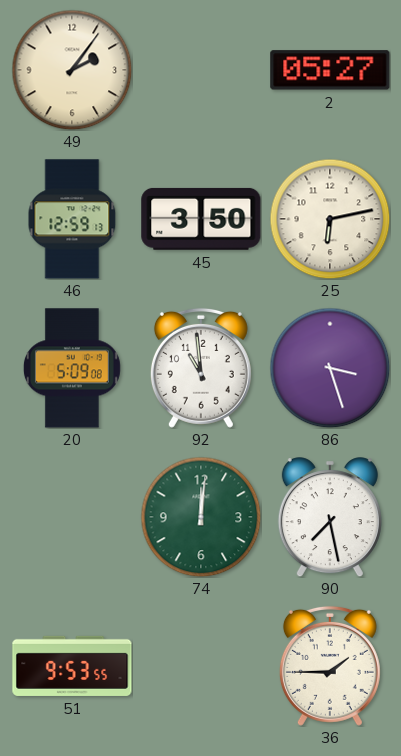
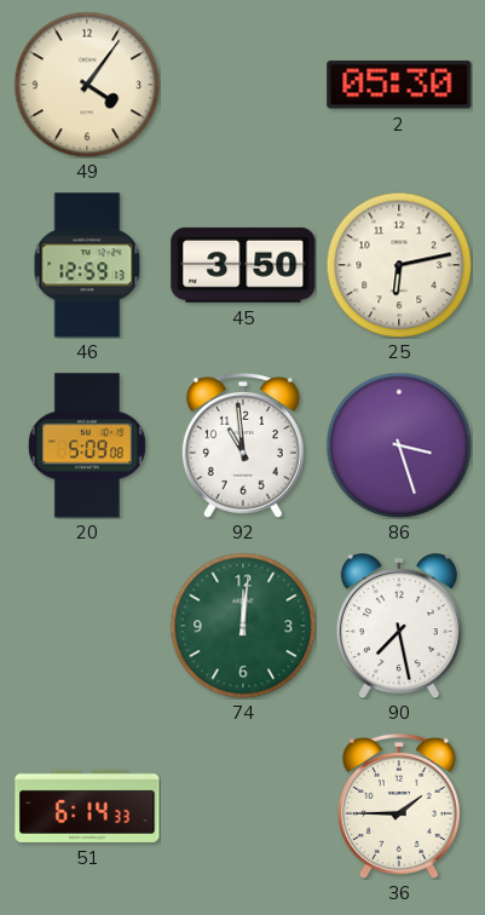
49: 2:06 -> 4:06
2: 05:27 -> 05:30
51: 9:53 -> 6:14
